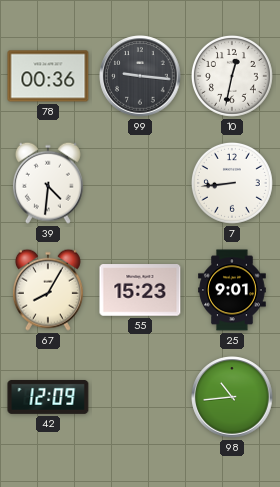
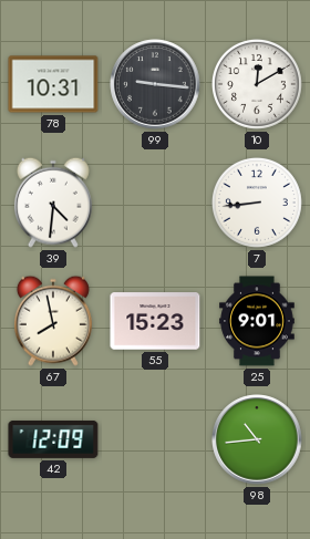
78: 00:36 -> 10:31
10: 12:32 -> 12:10
67: 8:05 -> 7:58
